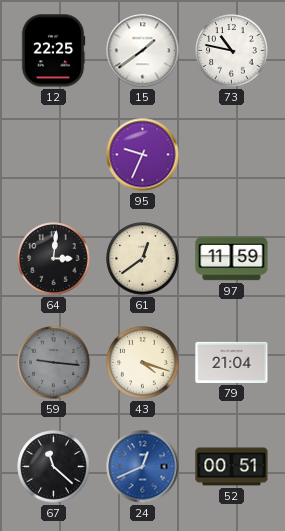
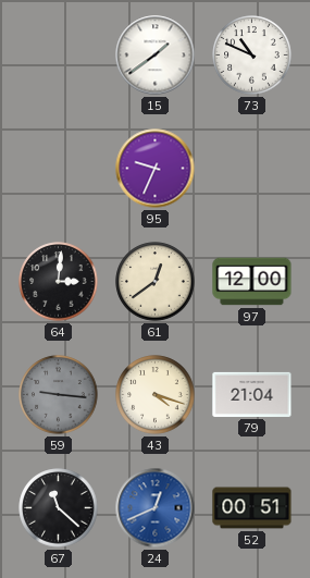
12: 22:25 -> none
73: 10:47 -> 10:49
97: 11:59 -> 12:00
